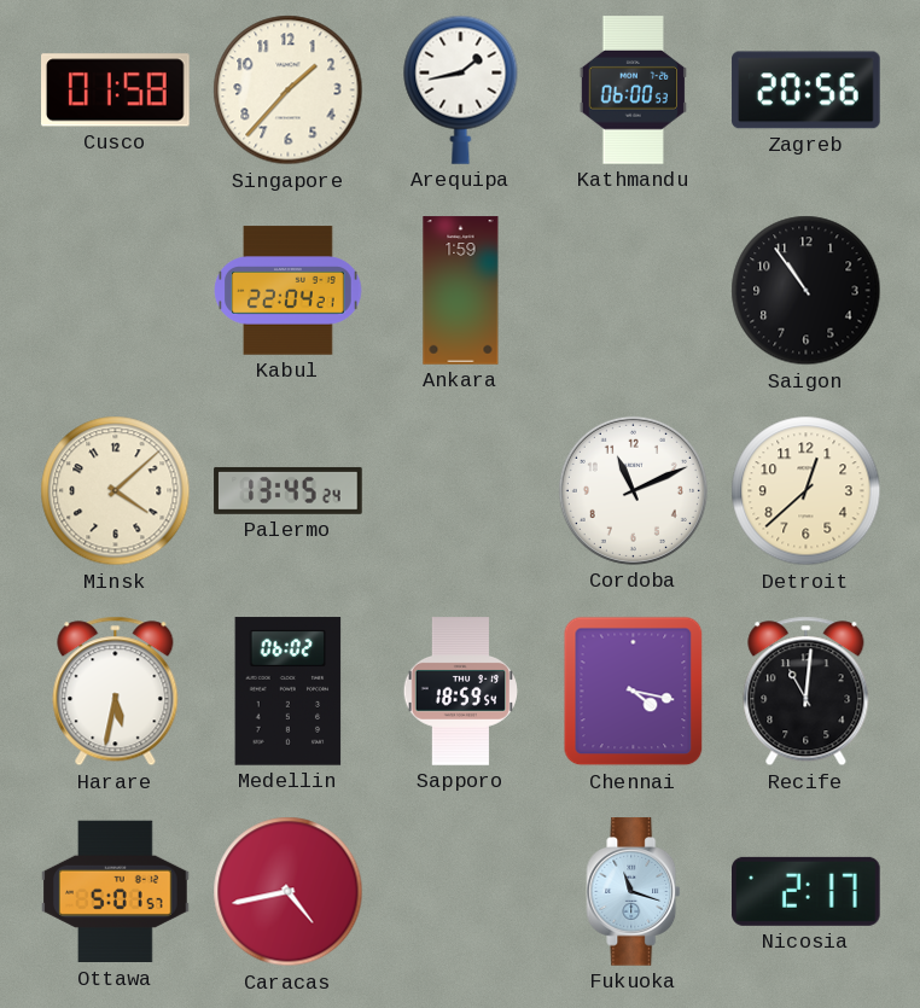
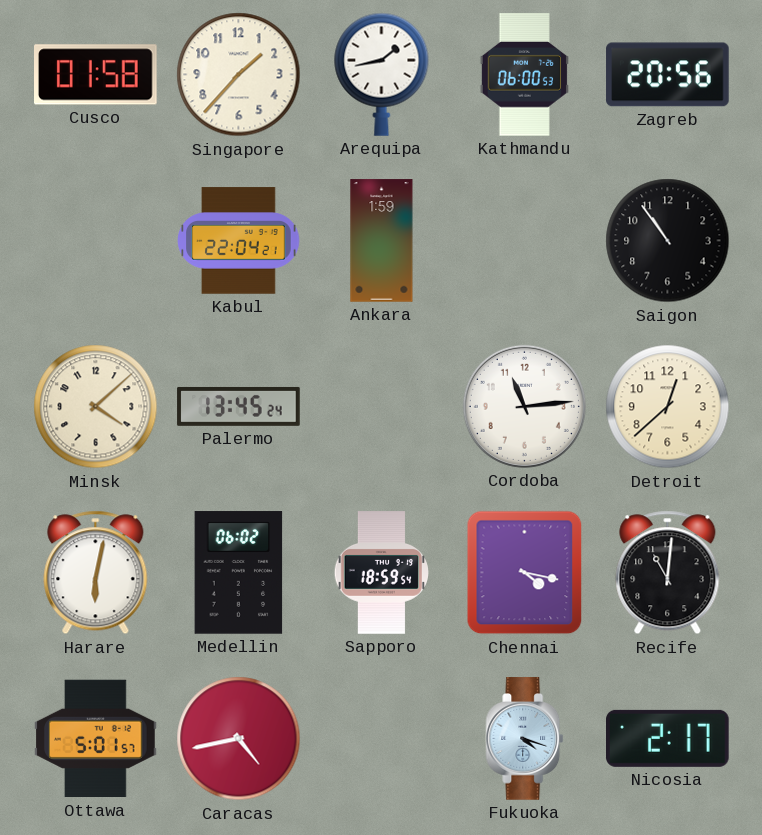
Cordoba: 11:11 -> 11:14
Harare: 5:32 -> 6:02
Fukuoka: 11:18 -> 4:18
